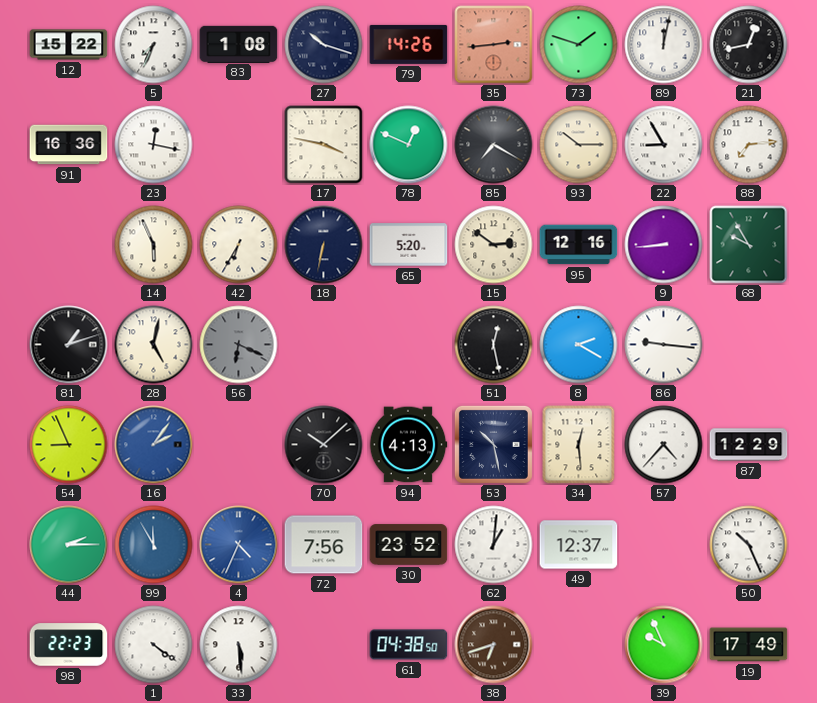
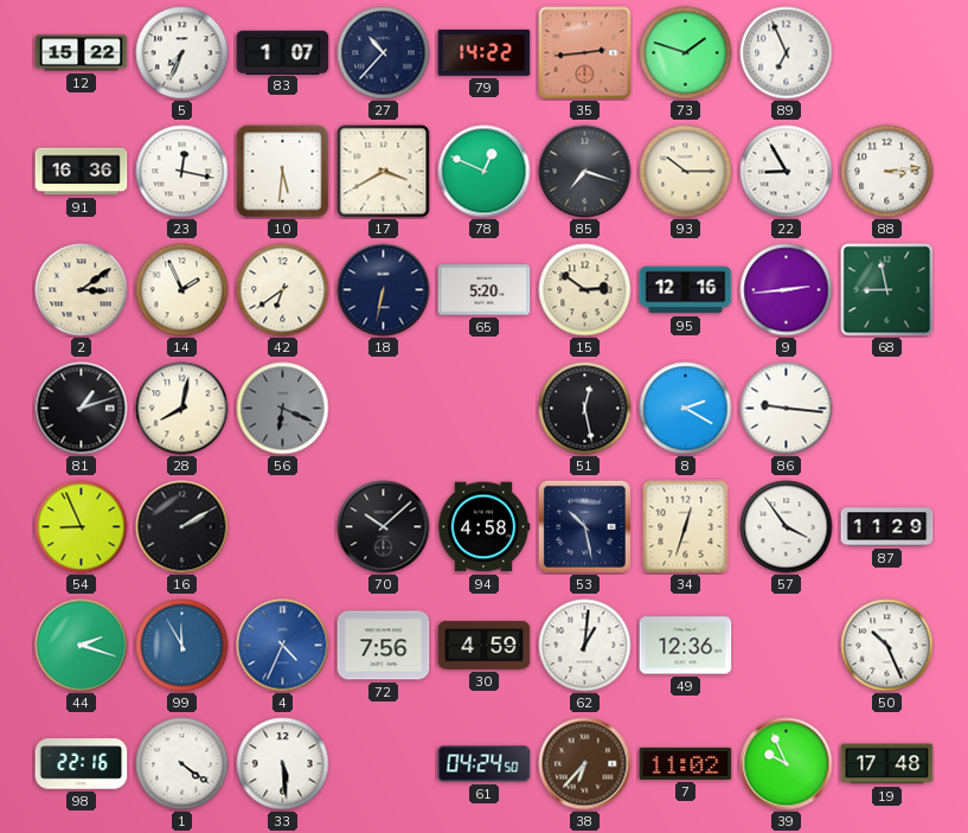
83: 1:08 -> 1:07
27: 10:18 -> 10:37
79: 14:26 -> 14:22
89: 12:02 -> 6:56
21: 12:43 -> none
10: none -> 5:31
17: 3:47 -> 3:40
85: 7:20 -> 7:18
88: 7:14 -> 3:14
2: none -> 3:09
14: 5:56 -> 1:56
42: 6:35 -> 6:39
9: 8:44 -> 2:44
68: 9:55 -> 8:58
28: 5:02 -> 8:02
16: 2:06 -> 2:10
16 dial: blue -> black
94: 4:13 -> 4:58
34: 12:29 -> 12:33
57: 4:37 -> 3:54
87: 12:29 -> 11:29
44: 2:15 -> 2:18
30: 23:52 -> 4:59
49: 12:37 -> 12:36
98: 22:23 -> 22:16
61: 04:38 -> 04:24
38: 6:42 -> 6:37
7: none -> 11:02
19: 17:49 -> 17:48
